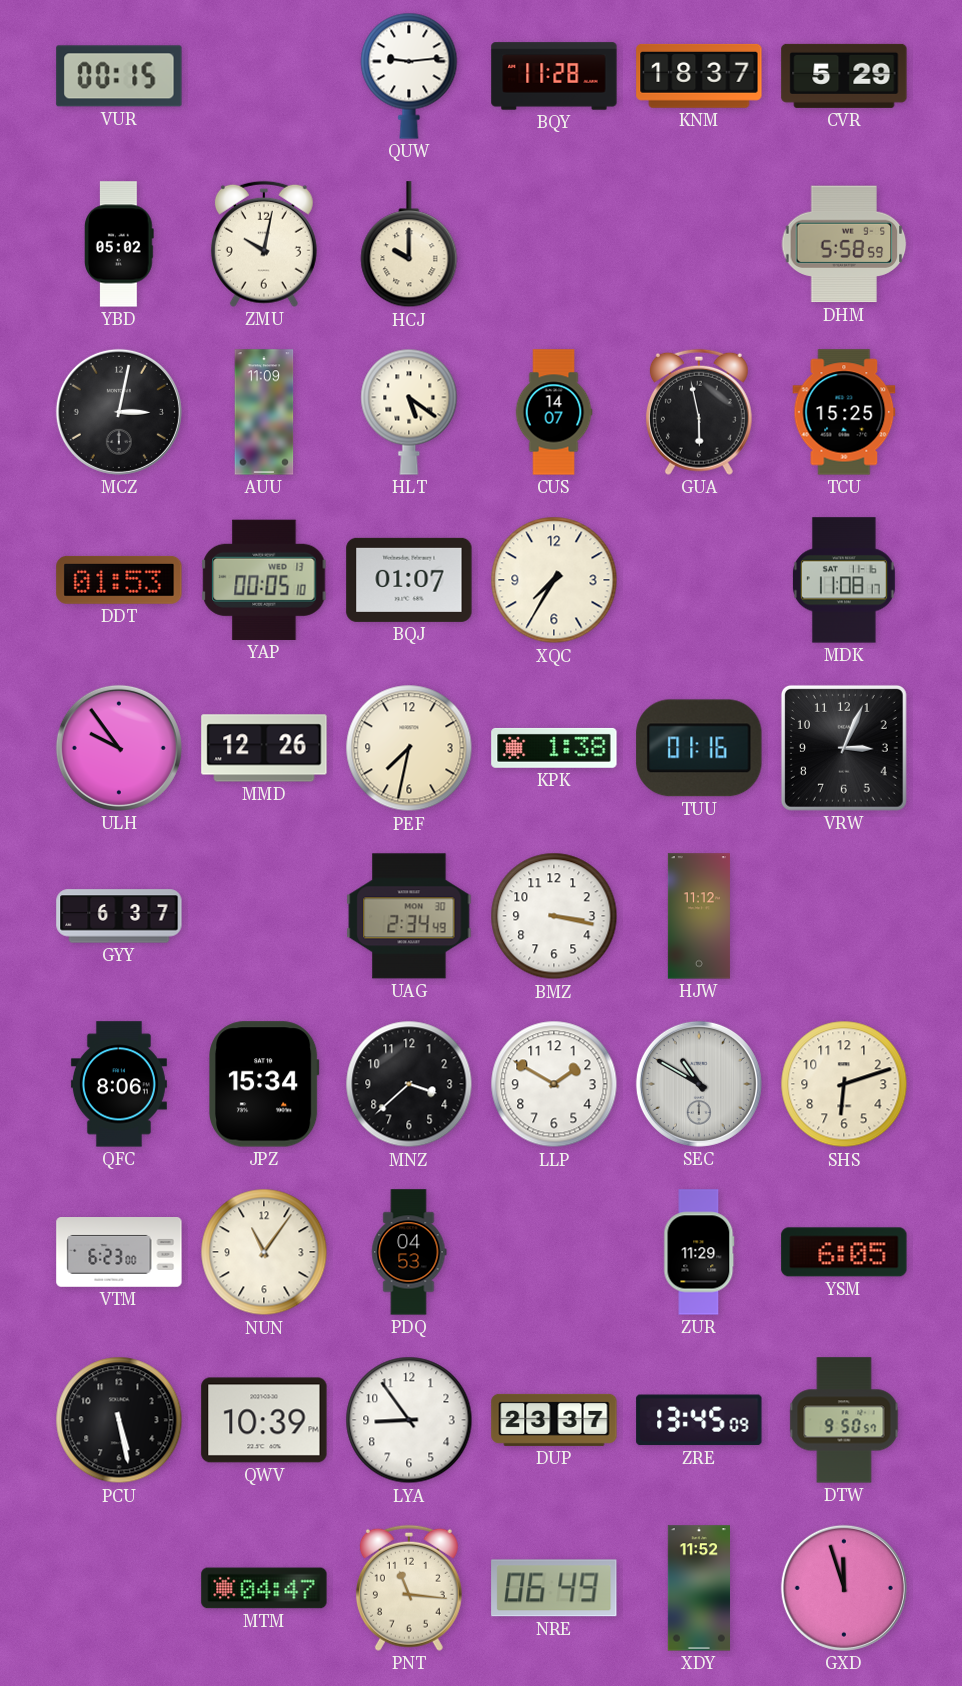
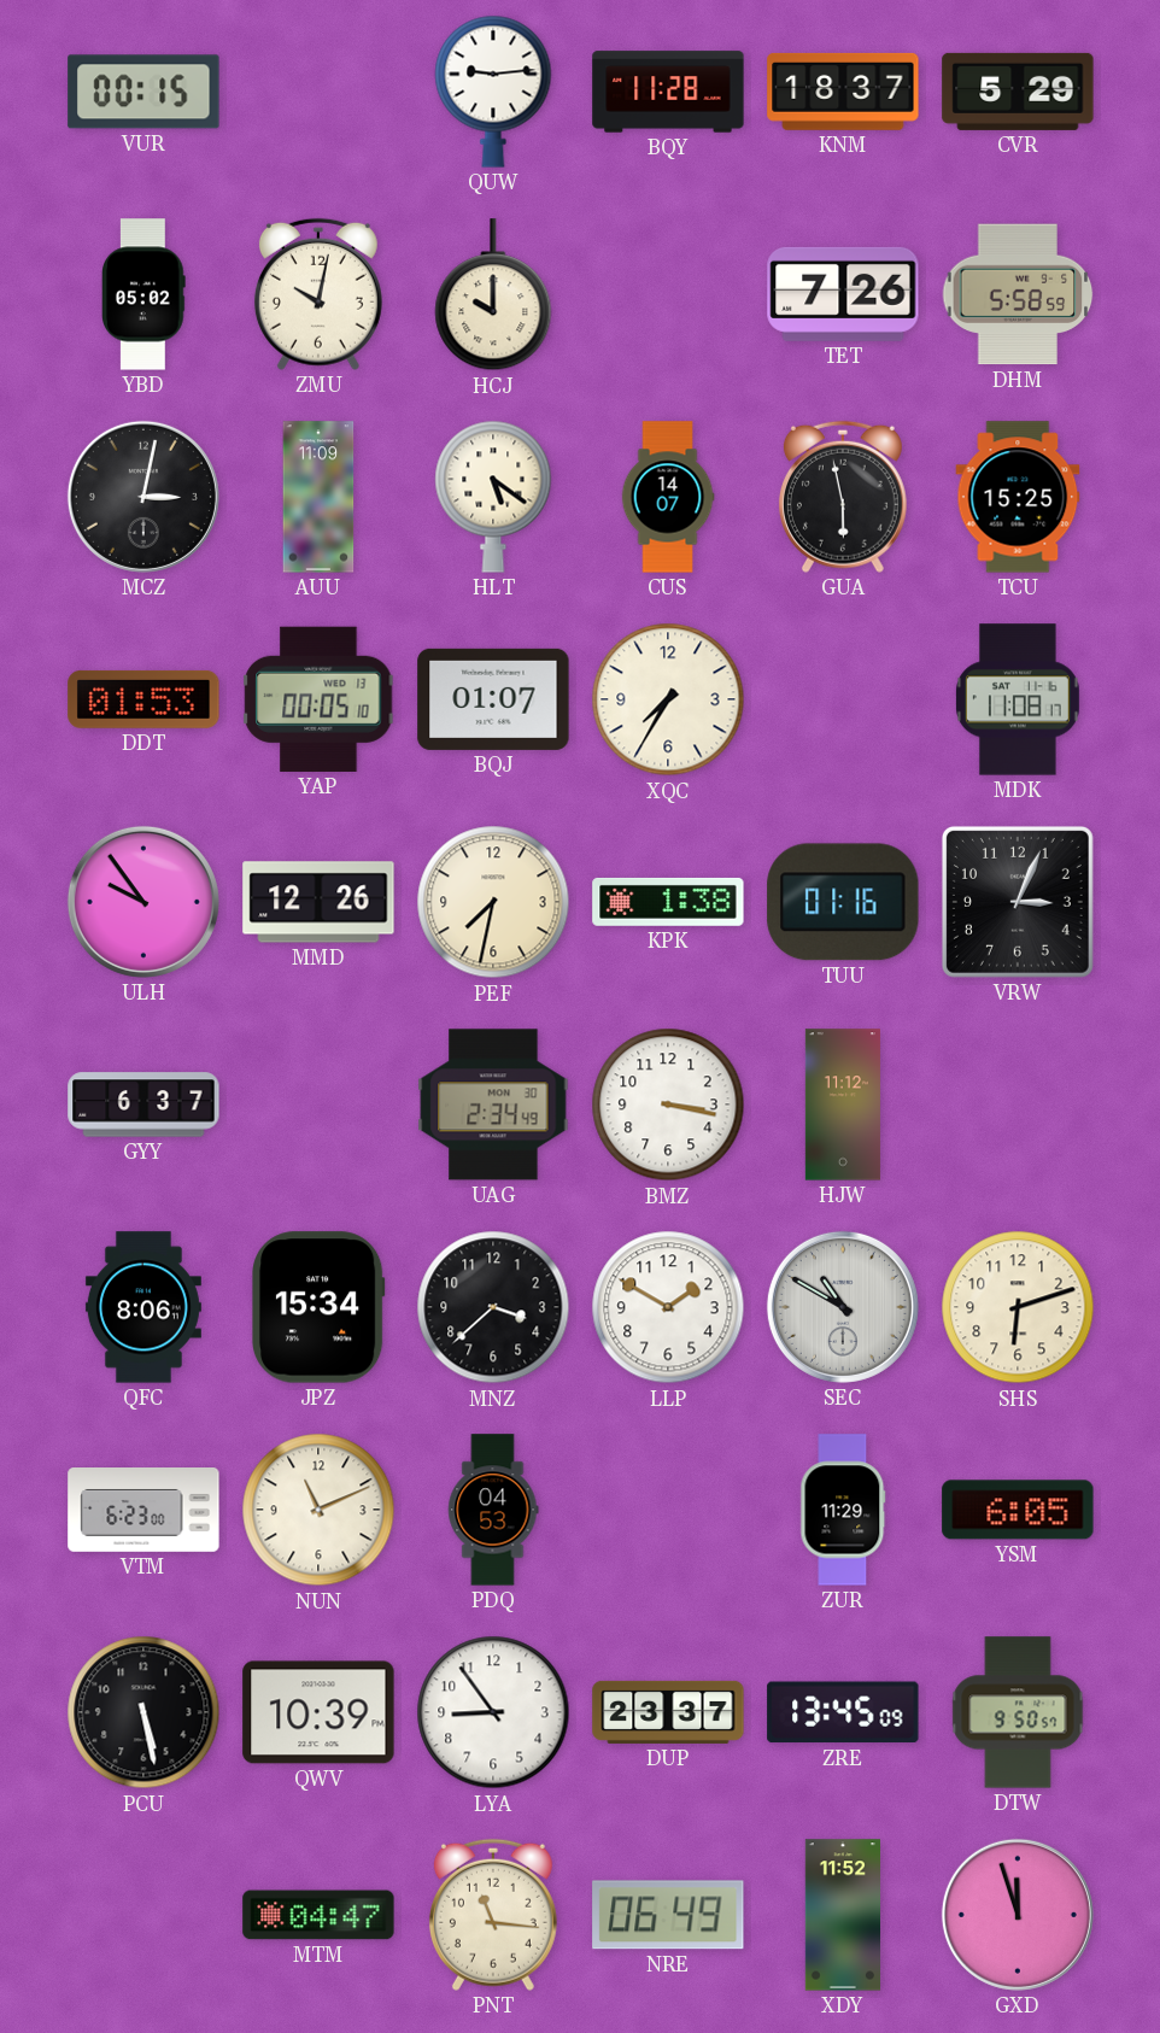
TET: none -> 7:26
NUN: 11:06 -> 11:11
